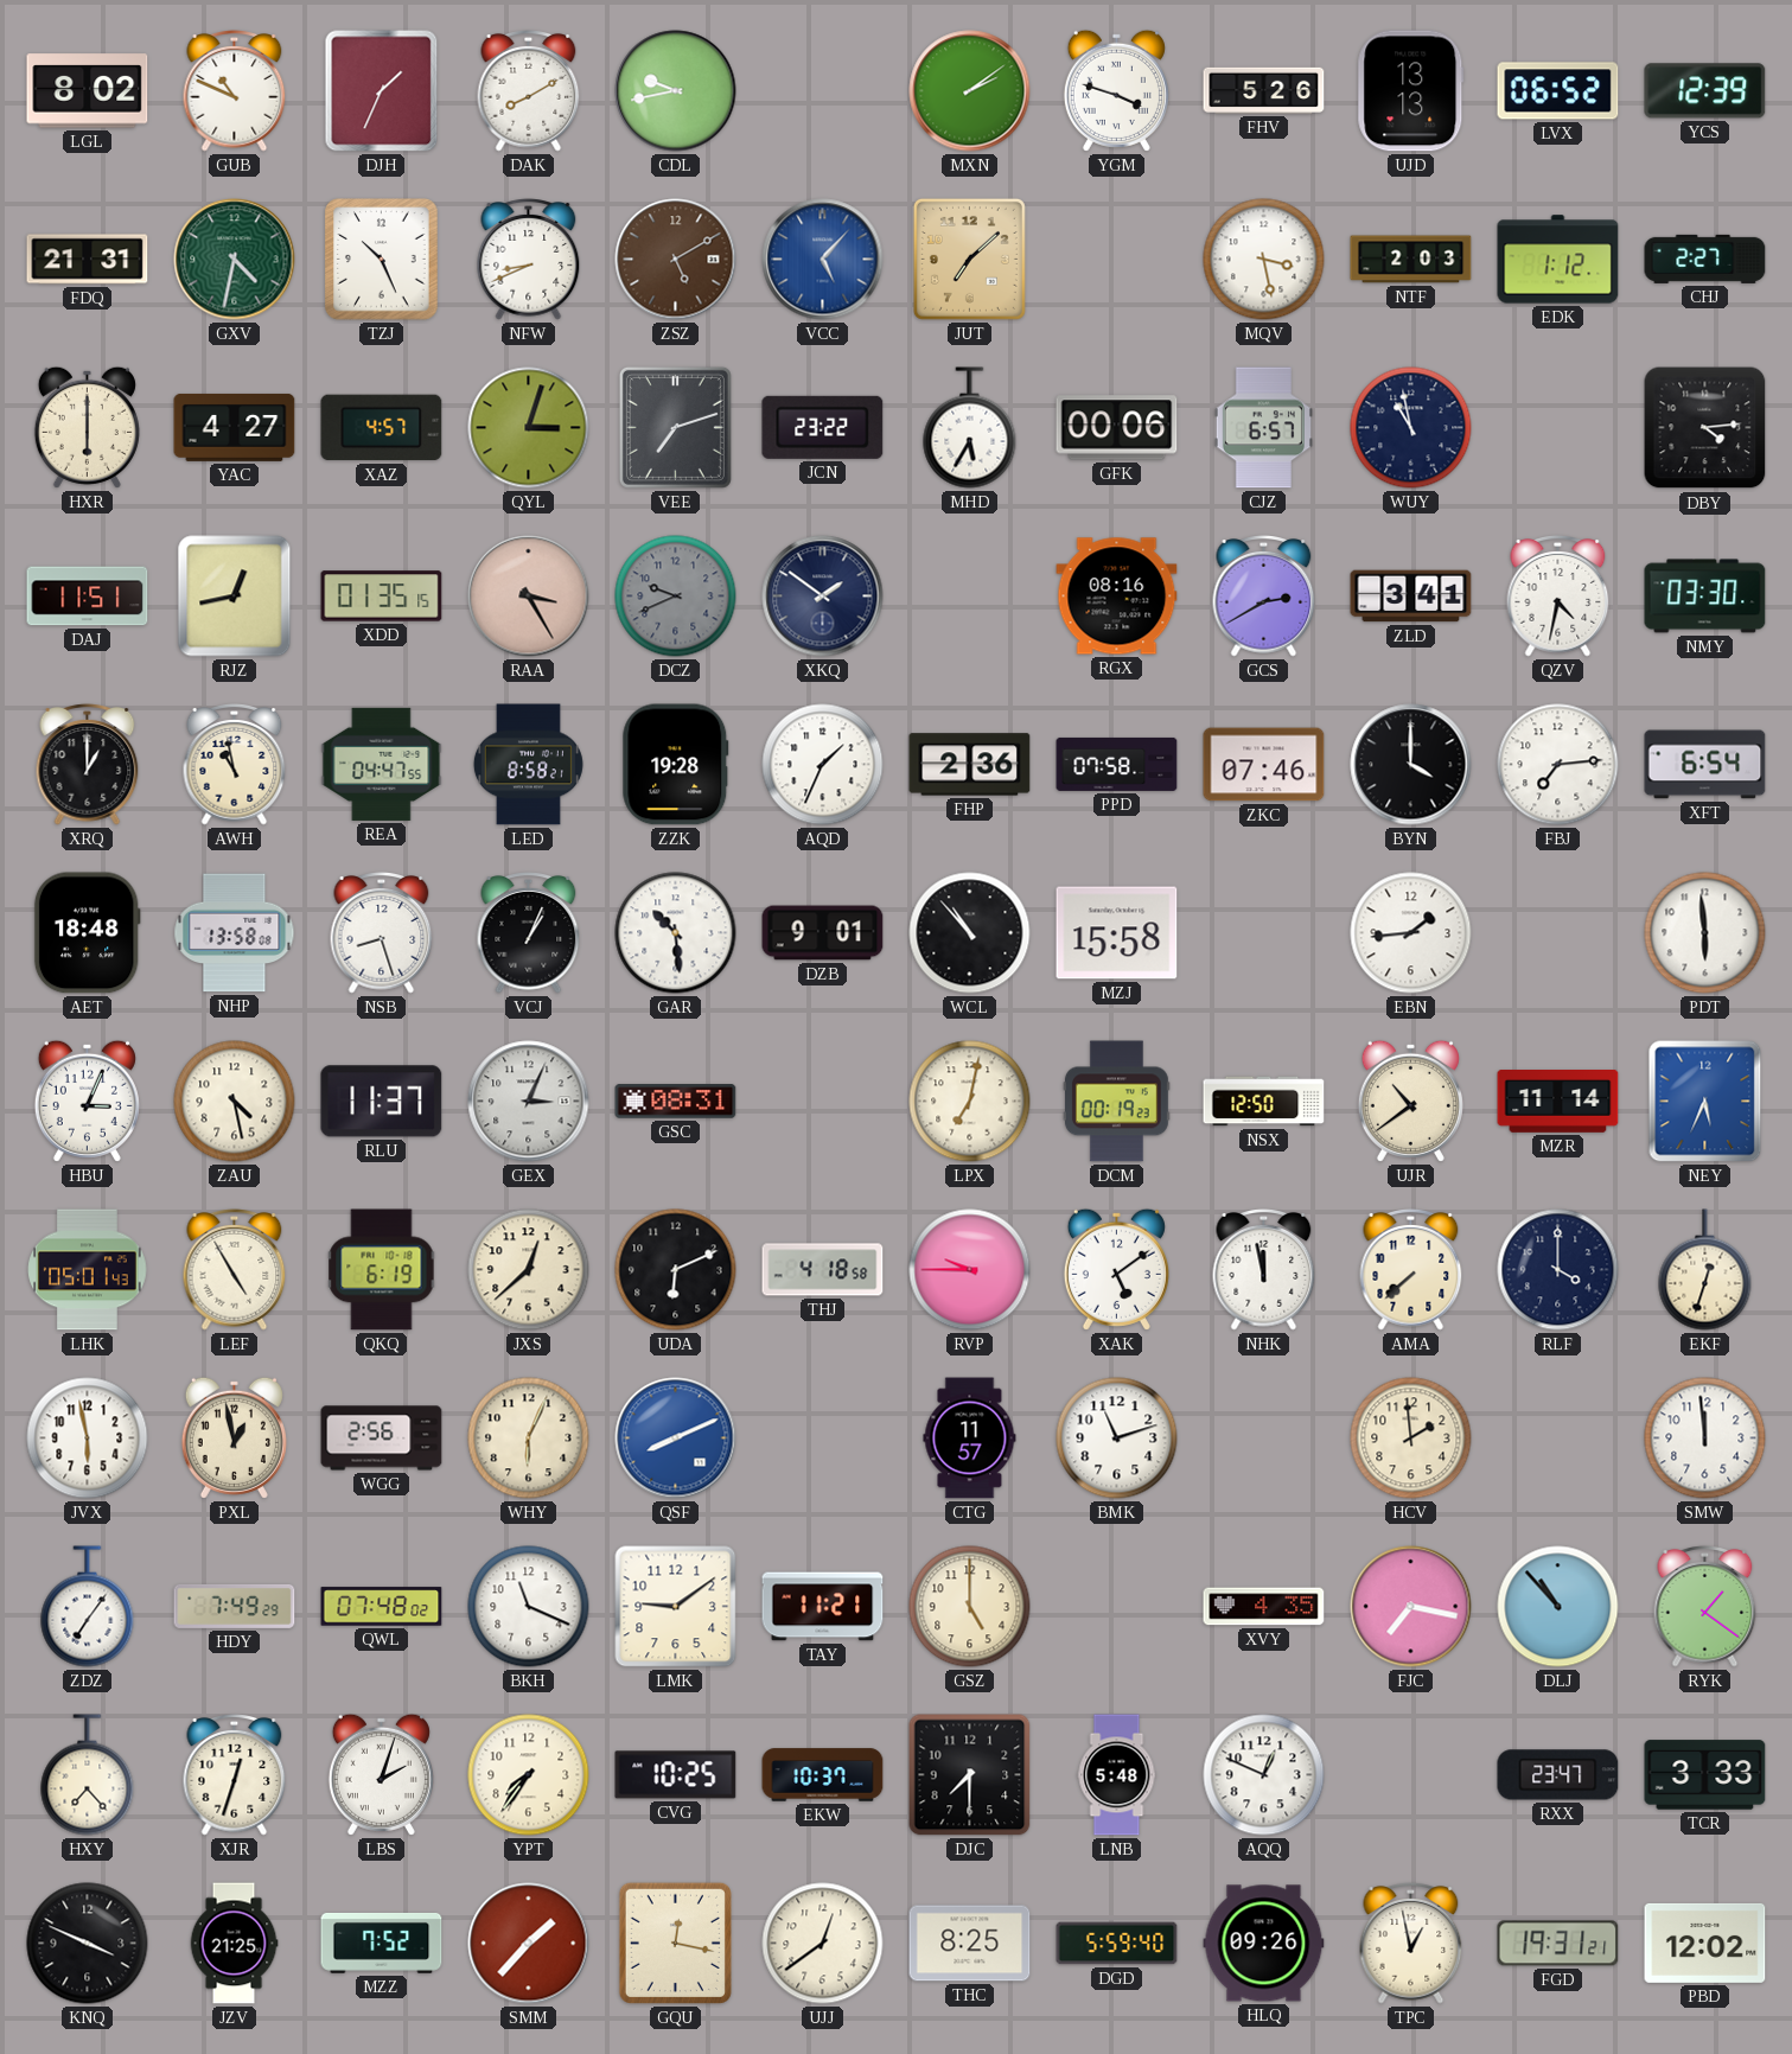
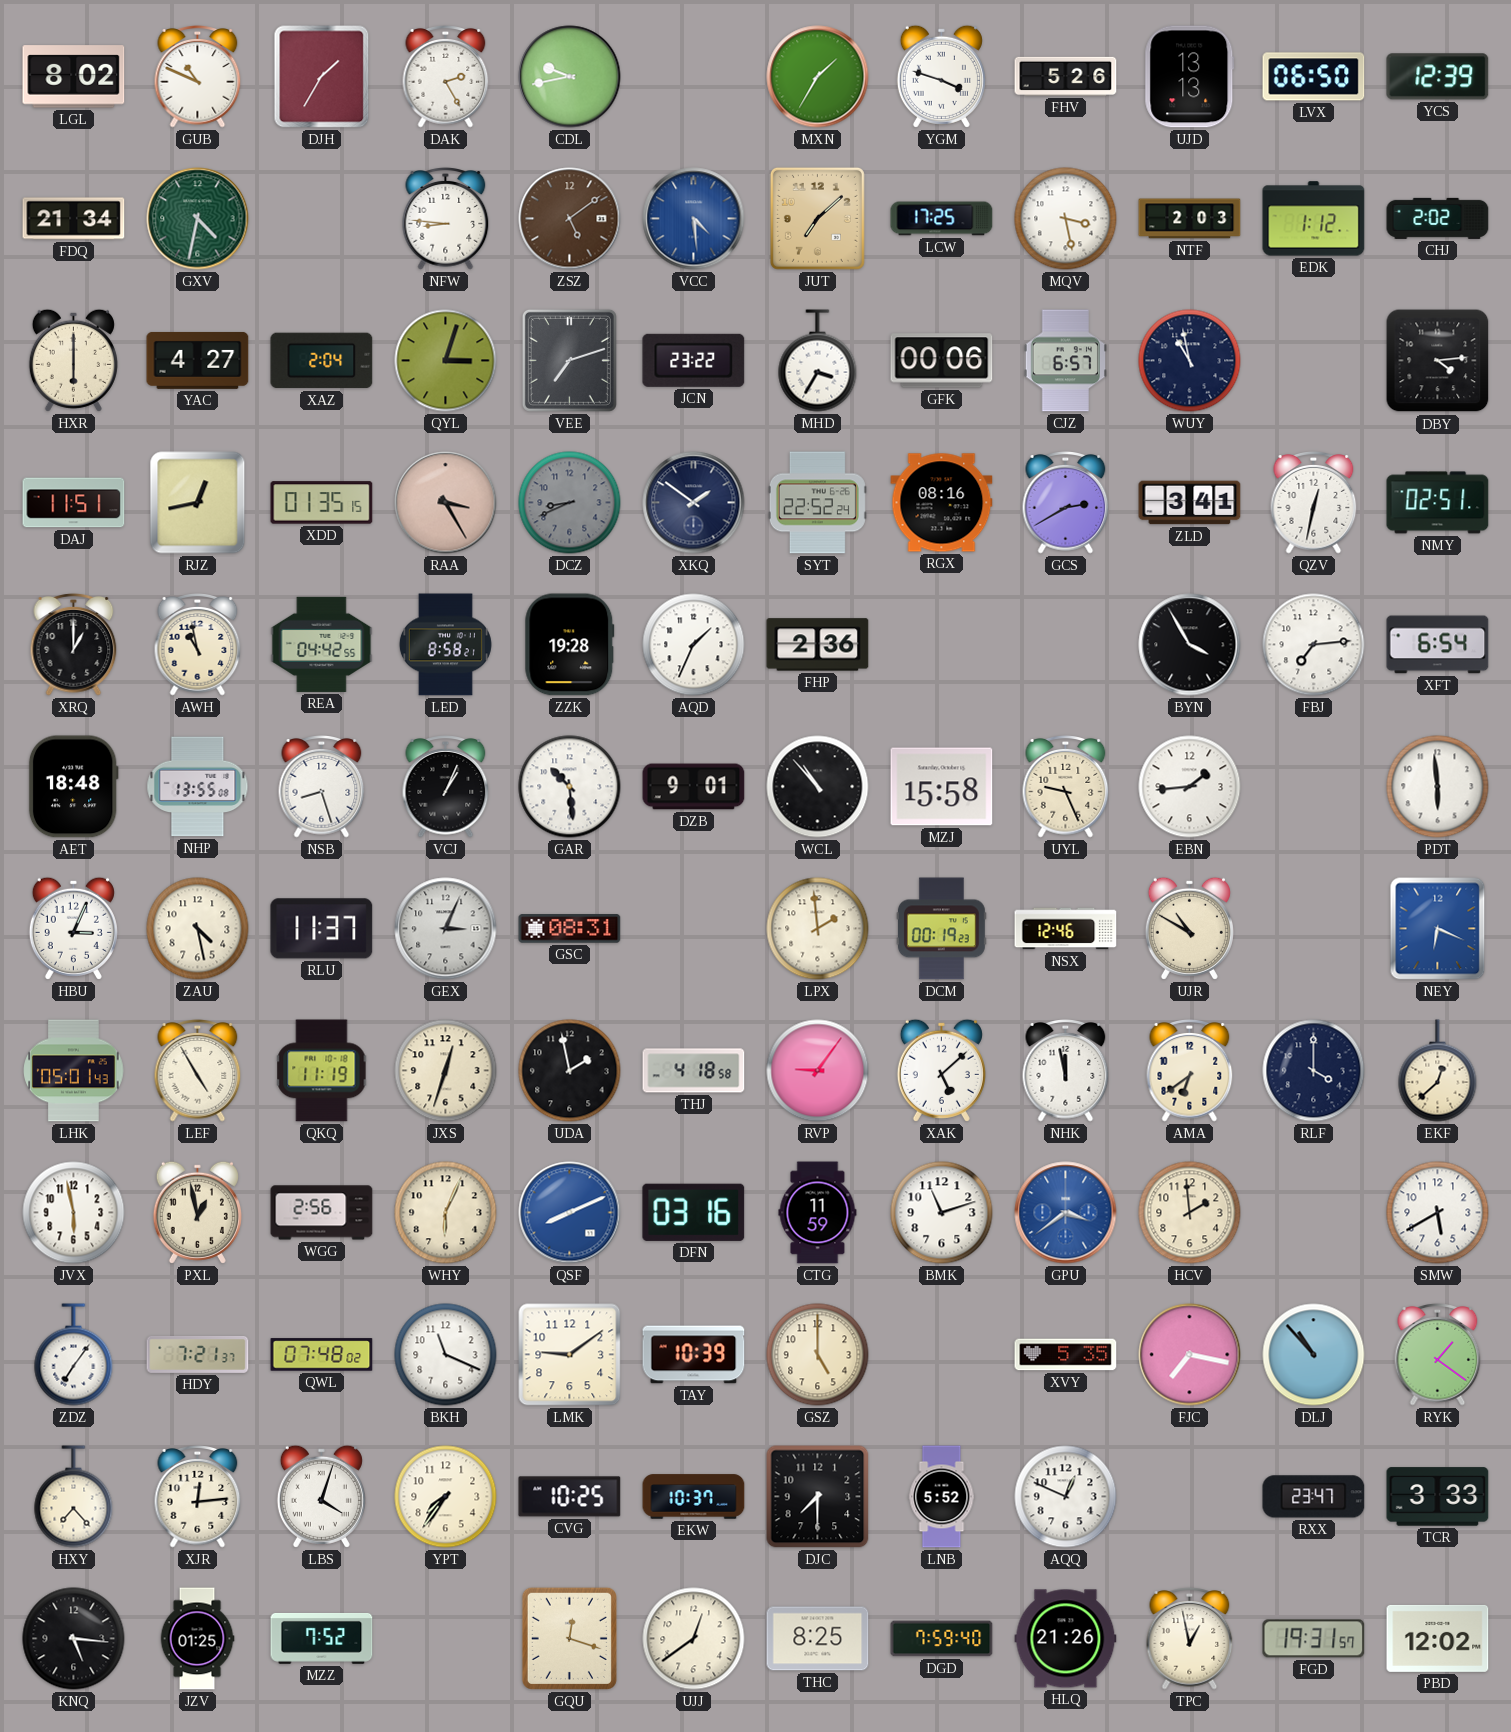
DJH: 1:34 -> 1:35
DAK: 8:10 -> 2:25
MXN: 2:09 -> 1:35
LVX: 06:52 -> 06:50
FDQ: 21:31 -> 21:34
TZJ: 10:26 -> none
NFW: 8:41 -> 8:46
ZSZ: 5:10 -> 5:09
VCC: 5:07 -> 4:29
LCW: none -> 17:25
CHJ: 2:27 -> 2:02
XAZ: 4:57 -> 2:04
MHD: 5:35 -> 3:35
DCZ: 9:41 -> 8:41
SYT: none -> 22:52
QZV: 4:32 -> 12:32
NMY: 03:30 -> 02:51
REA: 04:47 -> 04:42
PPD: 07:58 -> none
ZKC: 07:46 -> none
BYN: 4:00 -> 3:55
NHP: 13:58 -> 13:55
UYL: none -> 9:26
LPX: 7:02 -> 1:59
NSX: 12:50 -> 12:46
UJR: 10:39 -> 10:50
MZR: 11:14 -> none
NEY: 5:34 -> 6:19
QKQ: 6:19 -> 11:19
JXS: 12:38 -> 12:33
UDA: 6:11 -> 1:58
RVP: 9:45 -> 9:06
XAK: 5:09 -> 5:08
AMA: 7:38 -> 6:39
EKF: 12:33 -> 12:38
DFN: none -> 03:16
CTG: 11:57 -> 11:59
GPU: none -> 3:39
SMW: 11:59 -> 5:40
HDY: 7:49 -> 7:21
TAY: 11:21 -> 10:39
XVY: 4:35 -> 5:35
XJR: 12:33 -> 12:14
LBS: 2:03 -> 4:03
LNB: 5:48 -> 5:52
KNQ: 3:49 -> 5:16
JZV: 21:25 -> 01:25
SMM: 1:37 -> none
GQU: 12:17 -> 12:18
DGD: 5:59 -> 7:59
HLQ: 09:26 -> 21:26
FGD: 19:31:21 -> 19:31:57
